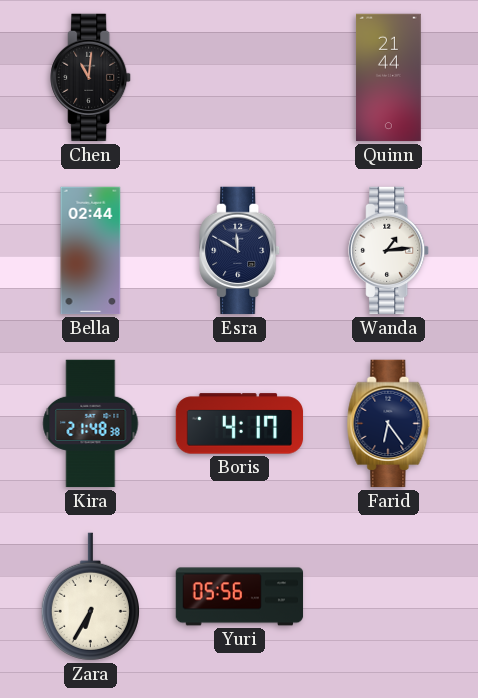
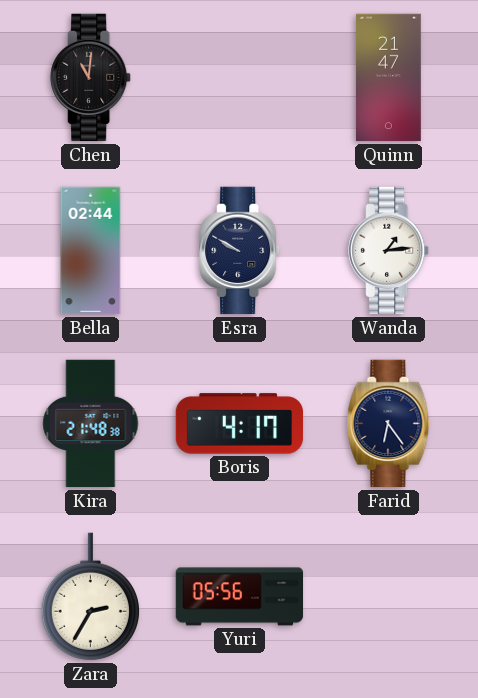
Quinn: 21:44 -> 21:47
Esra: 11:50 -> 9:50
Zara: 6:35 -> 2:35
